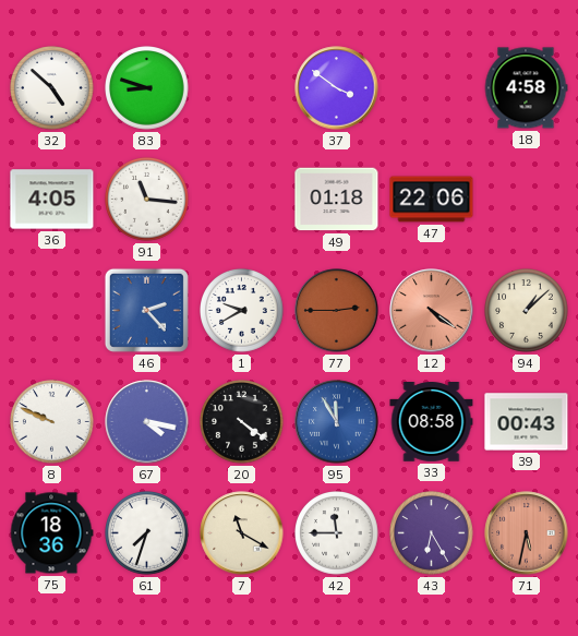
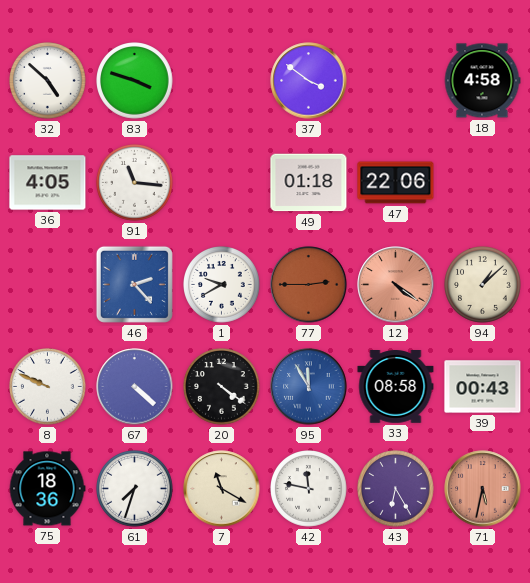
83: 8:48 -> 3:48
67: 4:17 -> 4:22
42: 11:45 -> 11:47
